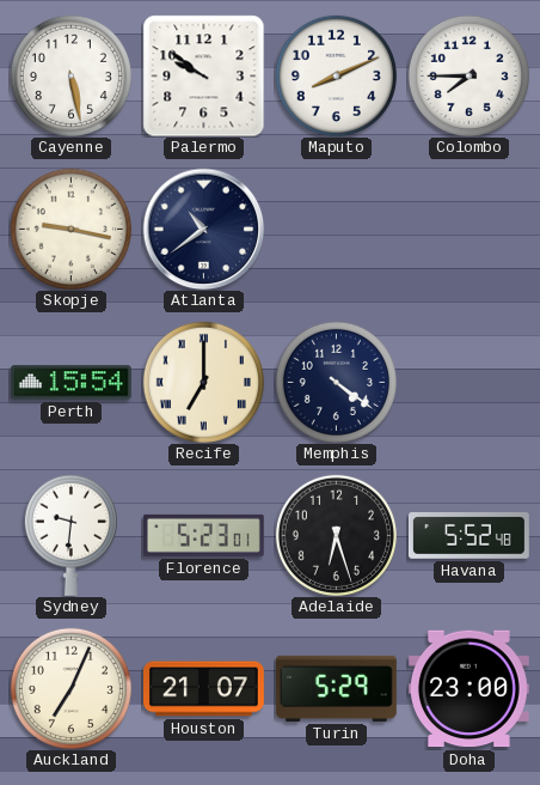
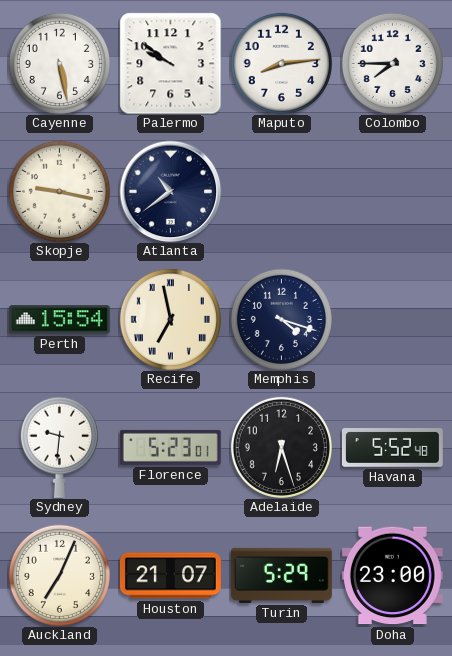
Maputo: 8:11 -> 8:14
Recife: 7:00 -> 6:58
Memphis: 4:21 -> 4:18
